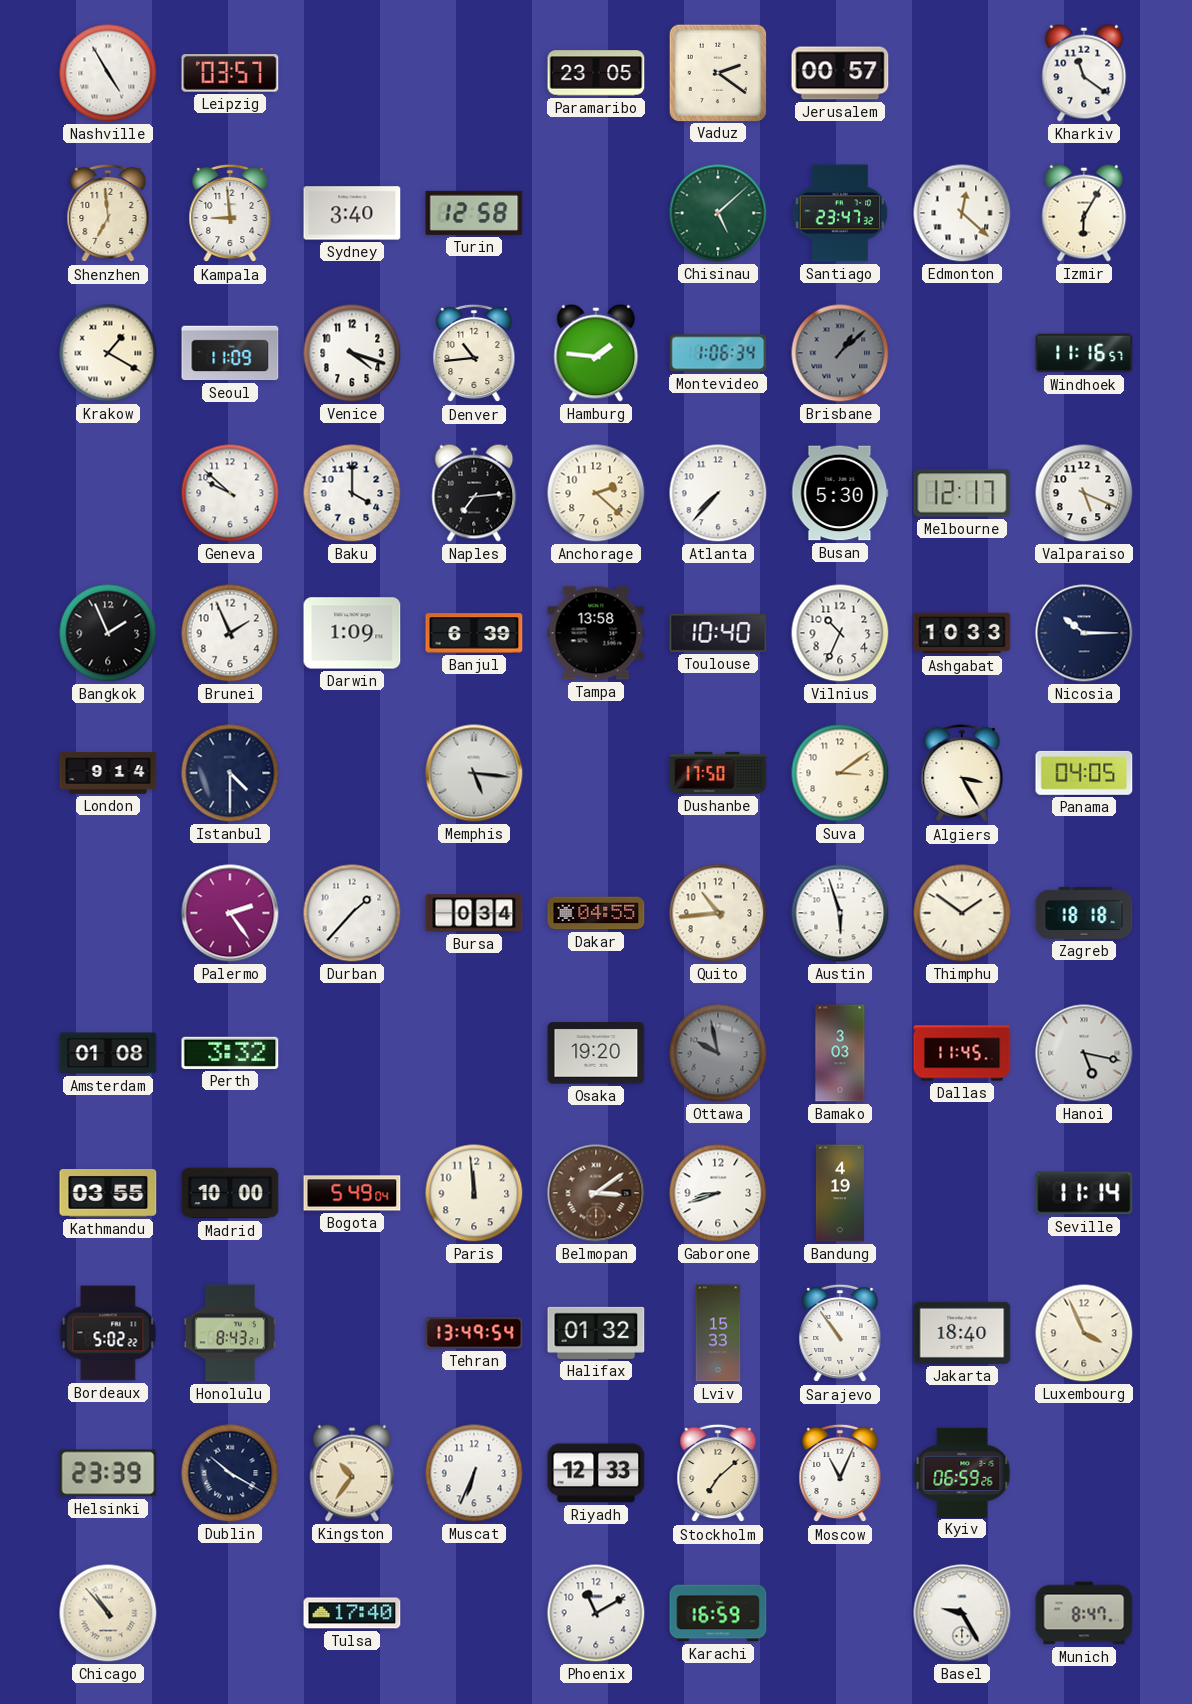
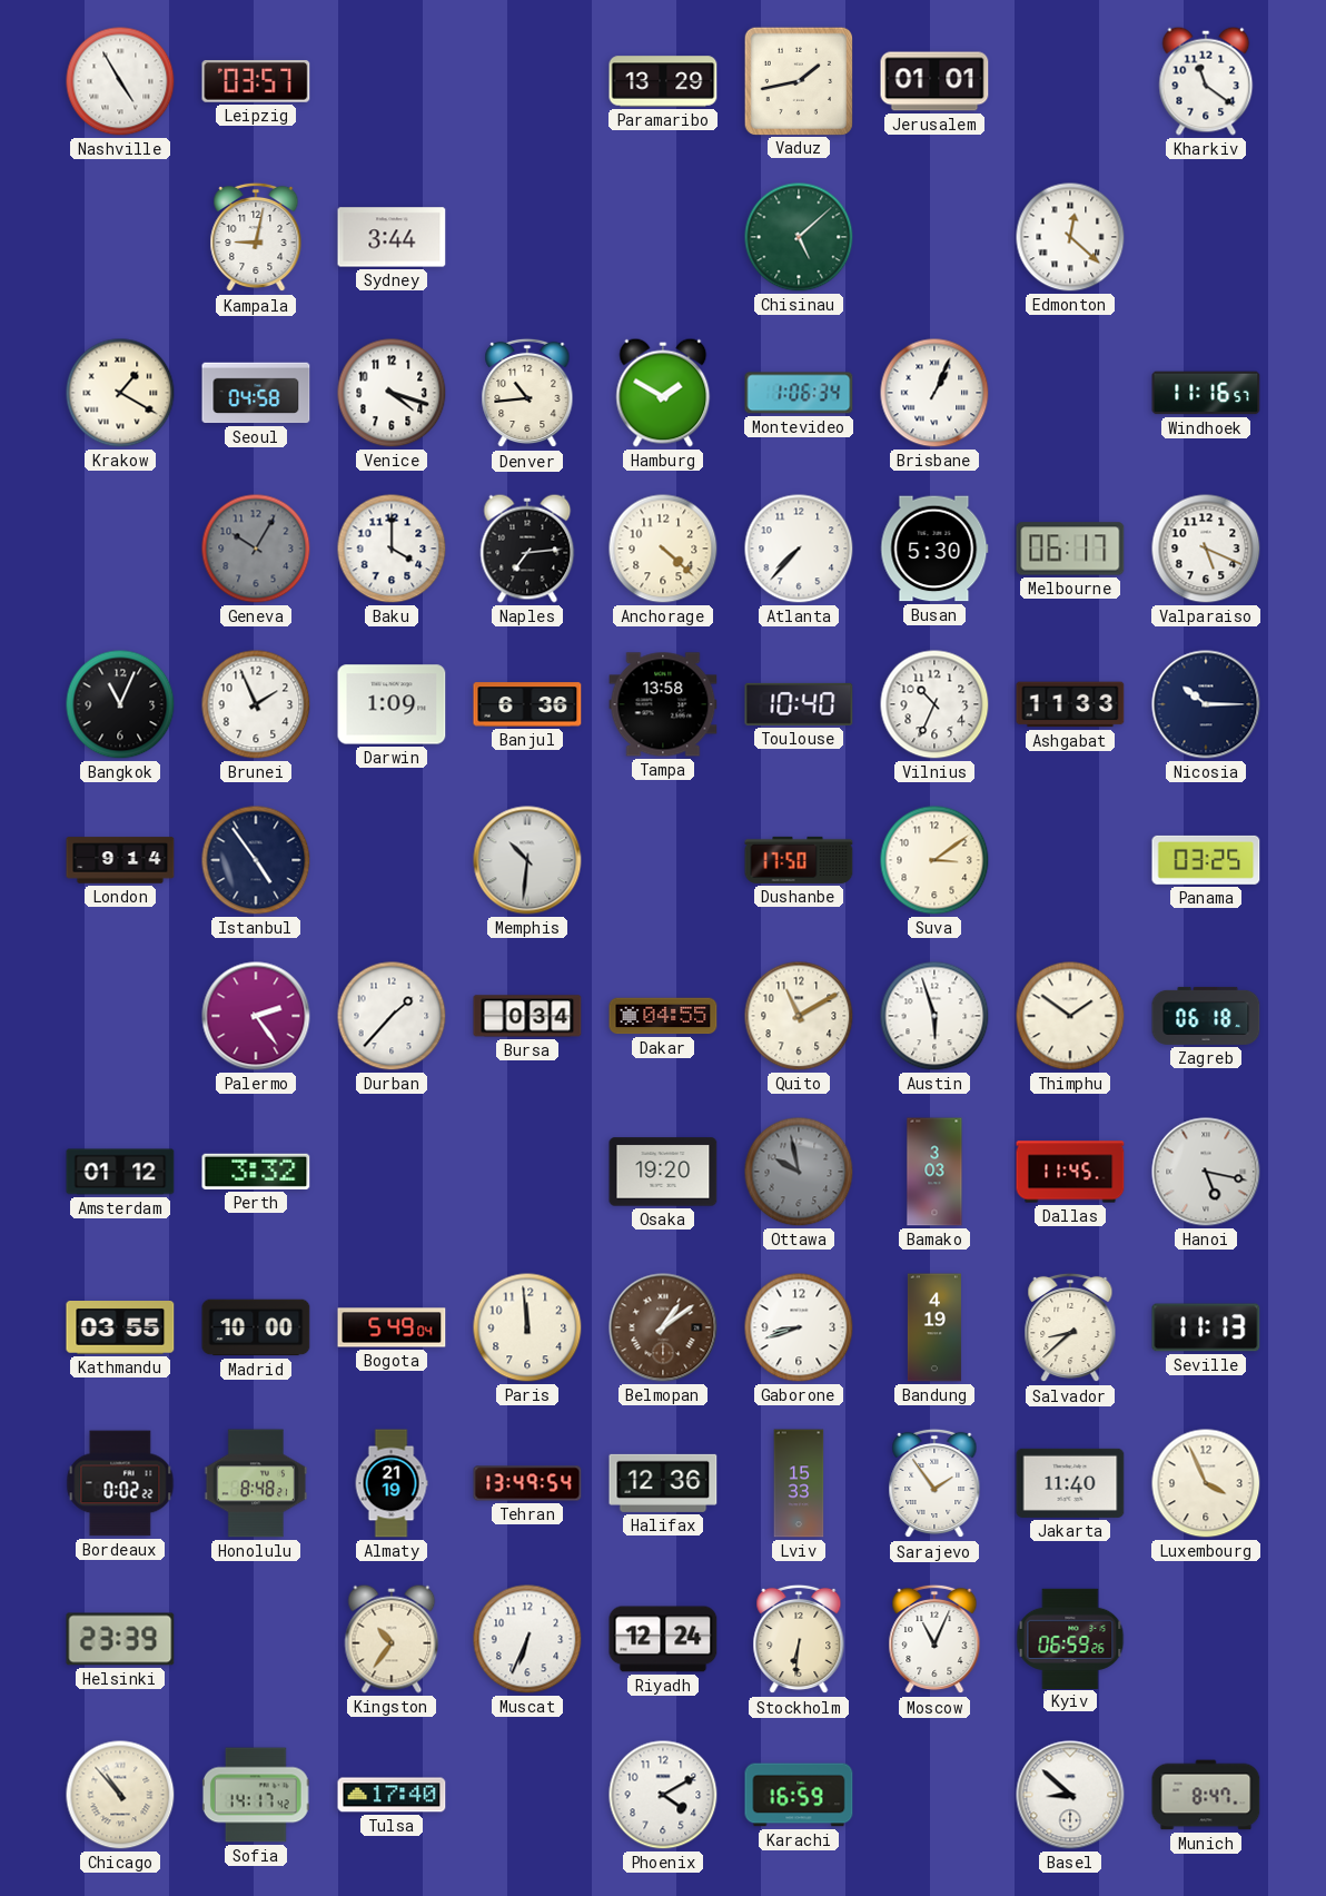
Paramaribo: 23:05 -> 13:29
Vaduz: 2:21 -> 1:43
Jerusalem: 00:57 -> 01:01
Shenzhen: 6:59 -> none
Kampala: 8:59 -> 9:02
Sydney: 3:40 -> 3:44
Turin: 12:58 -> none
Santiago: 23:47 -> none
Izmir: 6:05 -> none
Seoul: 11:09 -> 04:58
Hamburg: 1:46 -> 1:50
Brisbane: 1:08 -> 1:04
Brisbane dial: grey -> white
Geneva: 9:52 -> 10:05
Geneva dial: white -> grey
Anchorage: 2:22 -> 4:22
Melbourne: 12:17 -> 06:17
Bangkok: 1:56 -> 11:04
Banjul: 6:39 -> 6:36
Ashgabat: 10:33 -> 11:33
Istanbul: 4:30 -> 4:54
Memphis: 5:16 -> 10:31
Algiers: 3:25 -> none
Panama: 04:05 -> 03:25
Quito: 10:44 -> 11:10
Zagreb: 18:18 -> 06:18
Amsterdam: 01:08 -> 01:12
Belmopan: 3:09 -> 1:09
Salvador: none -> 8:38
Seville: 11:14 -> 11:13
Bordeaux: 5:02 -> 0:02
Honolulu: 8:43 -> 8:48
Almaty: none -> 21:19
Halifax: 01:32 -> 12:36
Sarajevo: 10:54 -> 1:54
Jakarta: 18:40 -> 11:40
Dublin: 10:20 -> none
Riyadh: 12:33 -> 12:24
Stockholm: 7:08 -> 6:31
Sofia: none -> 14:17
Phoenix: 11:10 -> 4:10
Basel: 9:25 -> 8:52
